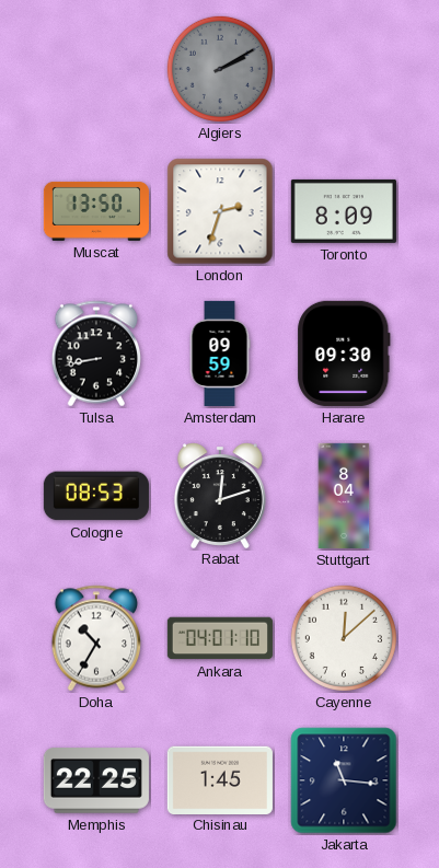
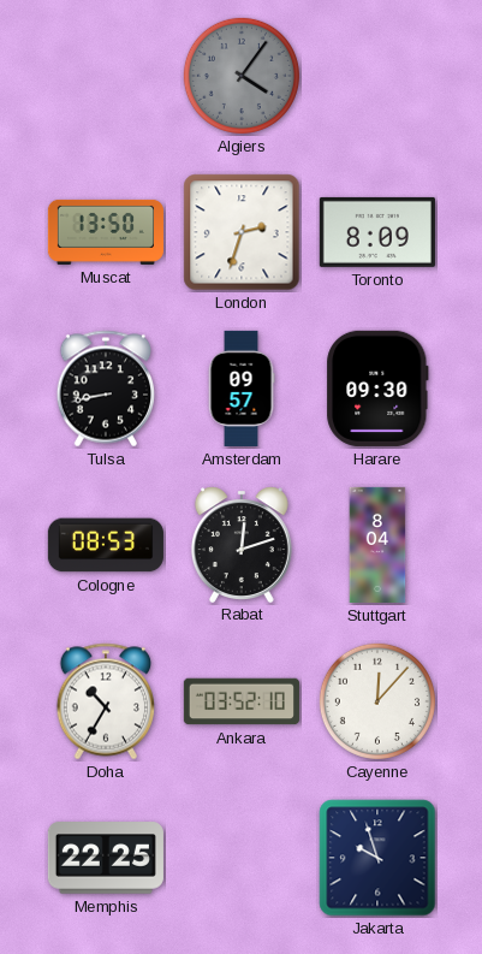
Algiers: 2:10 -> 4:06
Amsterdam: 09:59 -> 09:57
Ankara: 04:01 -> 03:52
Cayenne: 12:08 -> 12:07
Chisinau: 1:45 -> none
Jakarta: 11:16 -> 9:57
